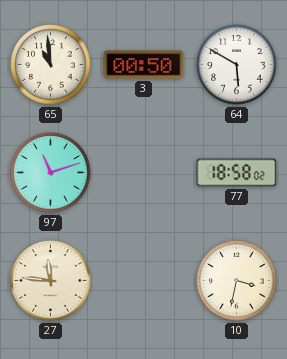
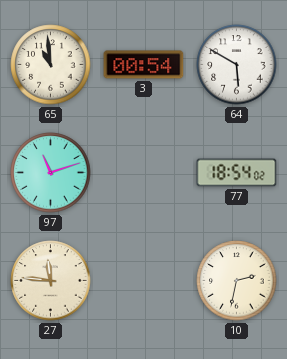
3: 00:50 -> 00:54
77: 18:58 -> 18:54
10: 3:32 -> 2:32
